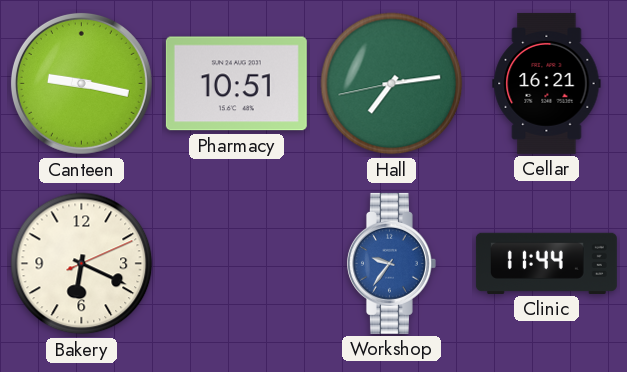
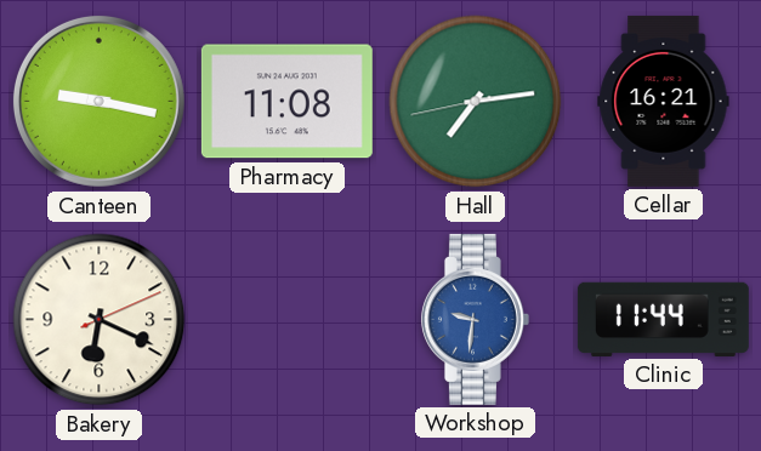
Pharmacy: 10:51 -> 11:08
Workshop: 9:36 -> 9:31
